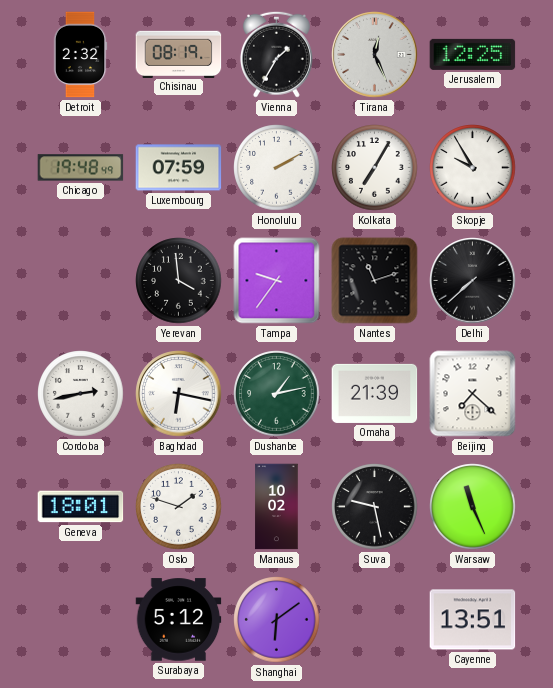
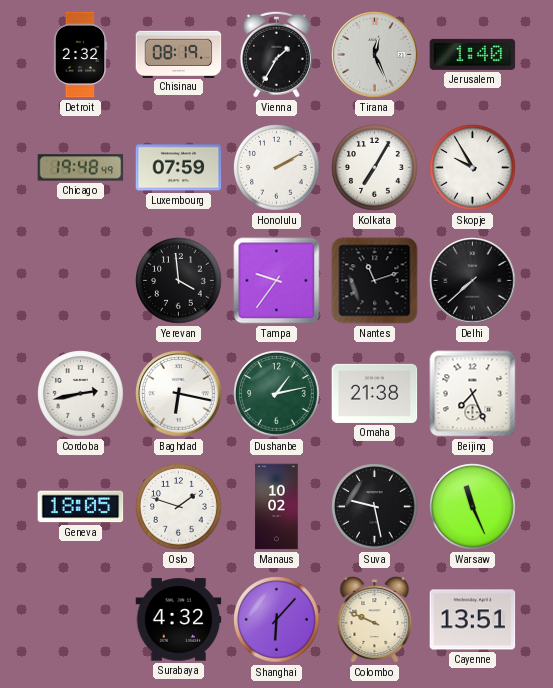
Jerusalem: 12:25 -> 1:40
Omaha: 21:39 -> 21:38
Beijing: 7:22 -> 7:26
Geneva: 18:01 -> 18:05
Surabaya: 5:12 -> 4:32
Shanghai: 6:09 -> 6:07
Colombo: none -> 9:49
